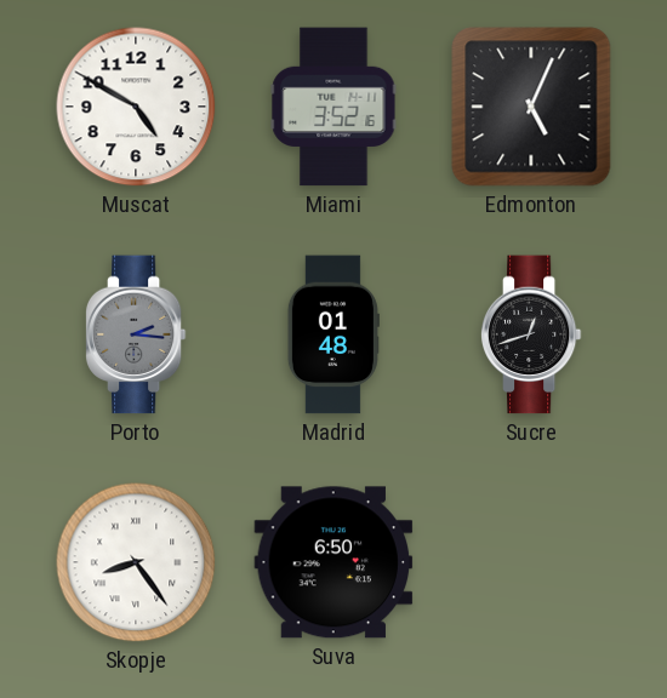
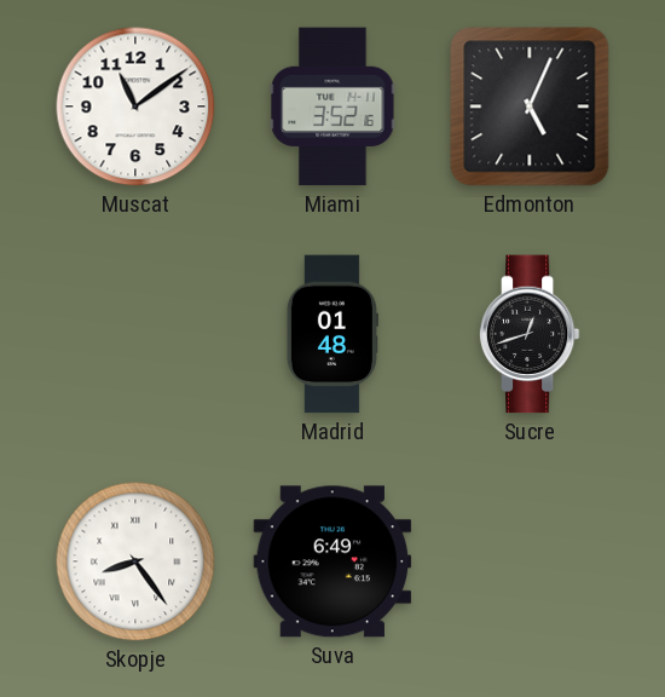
Muscat: 4:50 -> 11:09
Porto: 2:16 -> none
Suva: 6:50 -> 6:49
